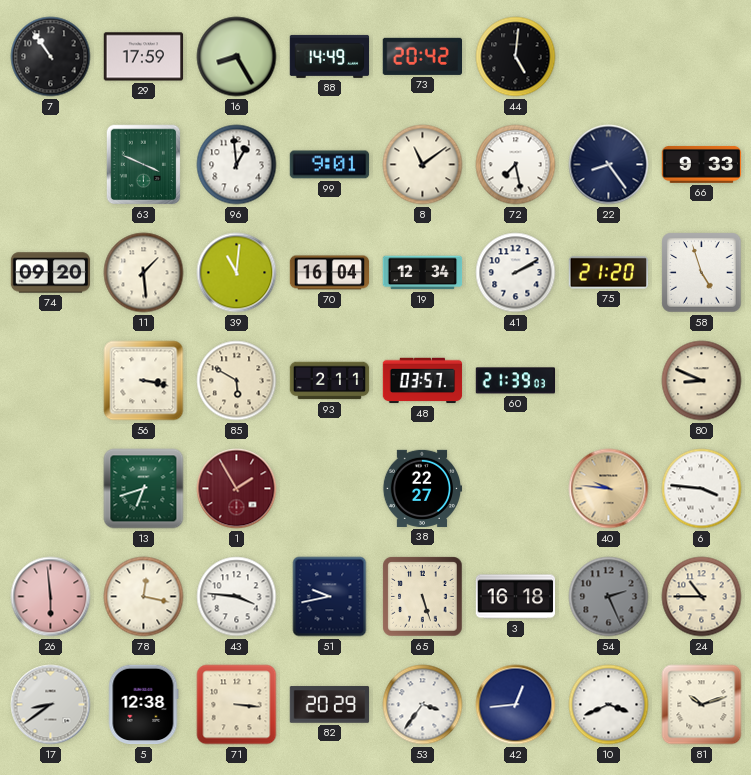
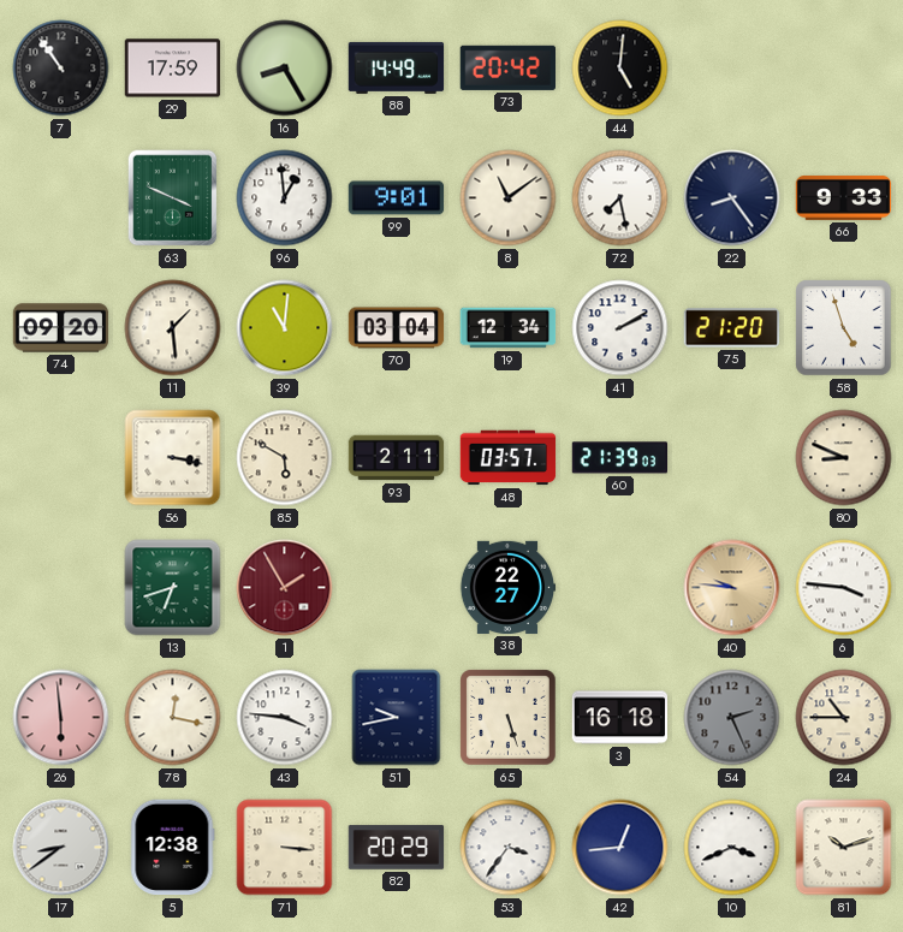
70: 16:04 -> 03:04
